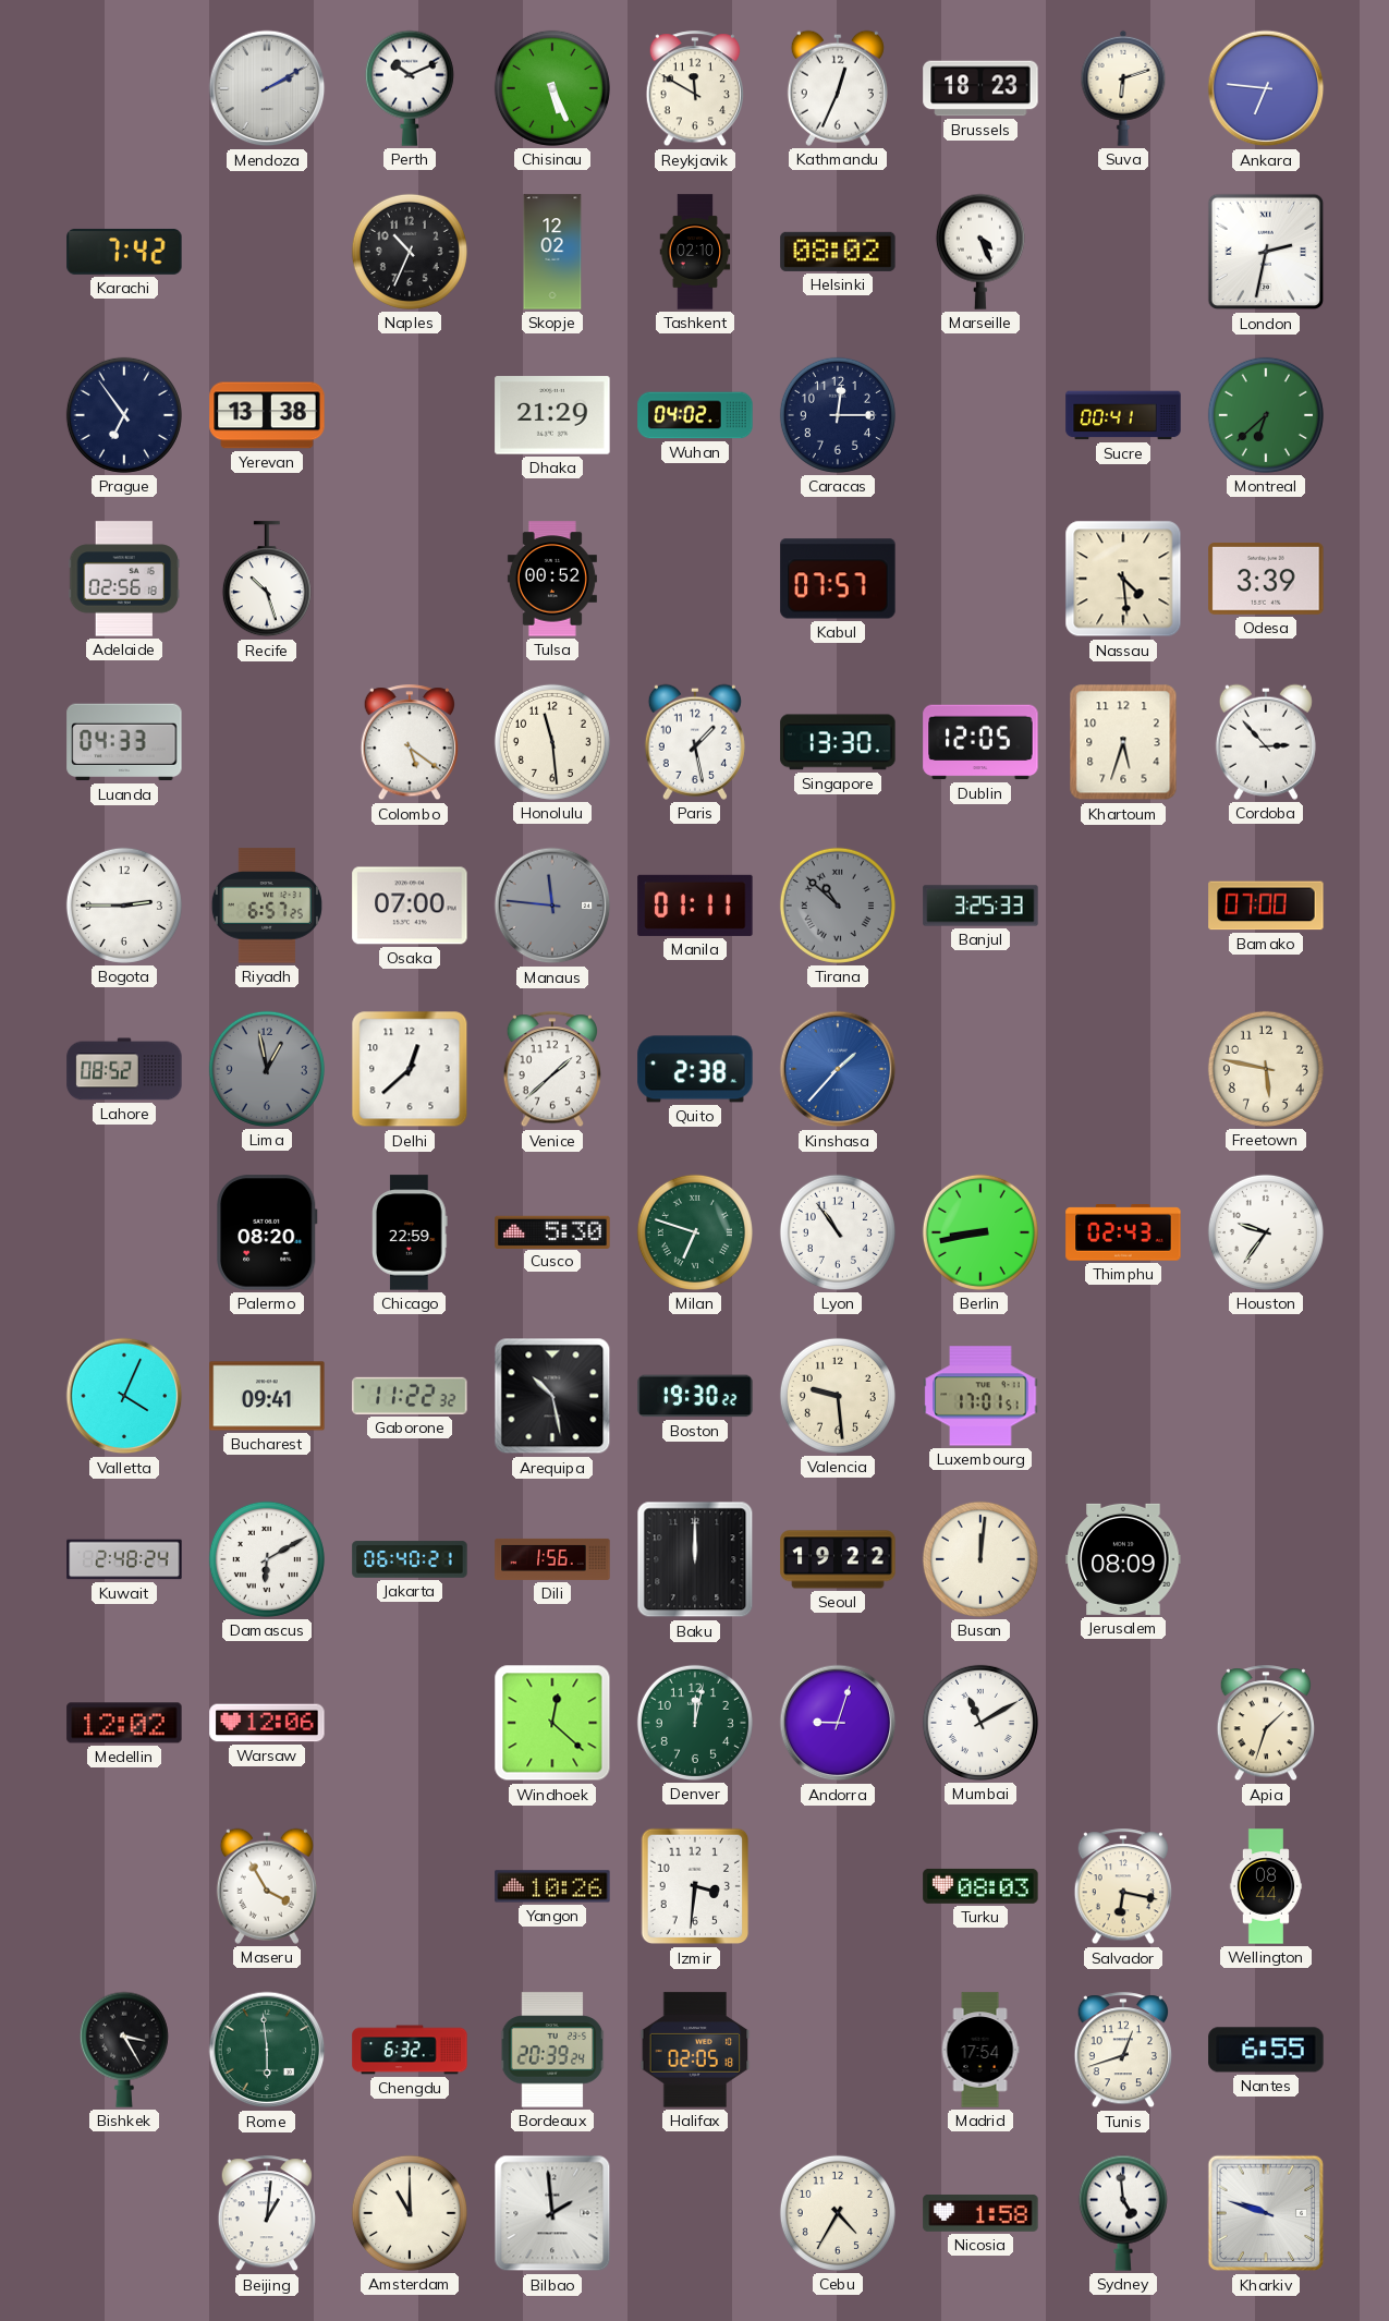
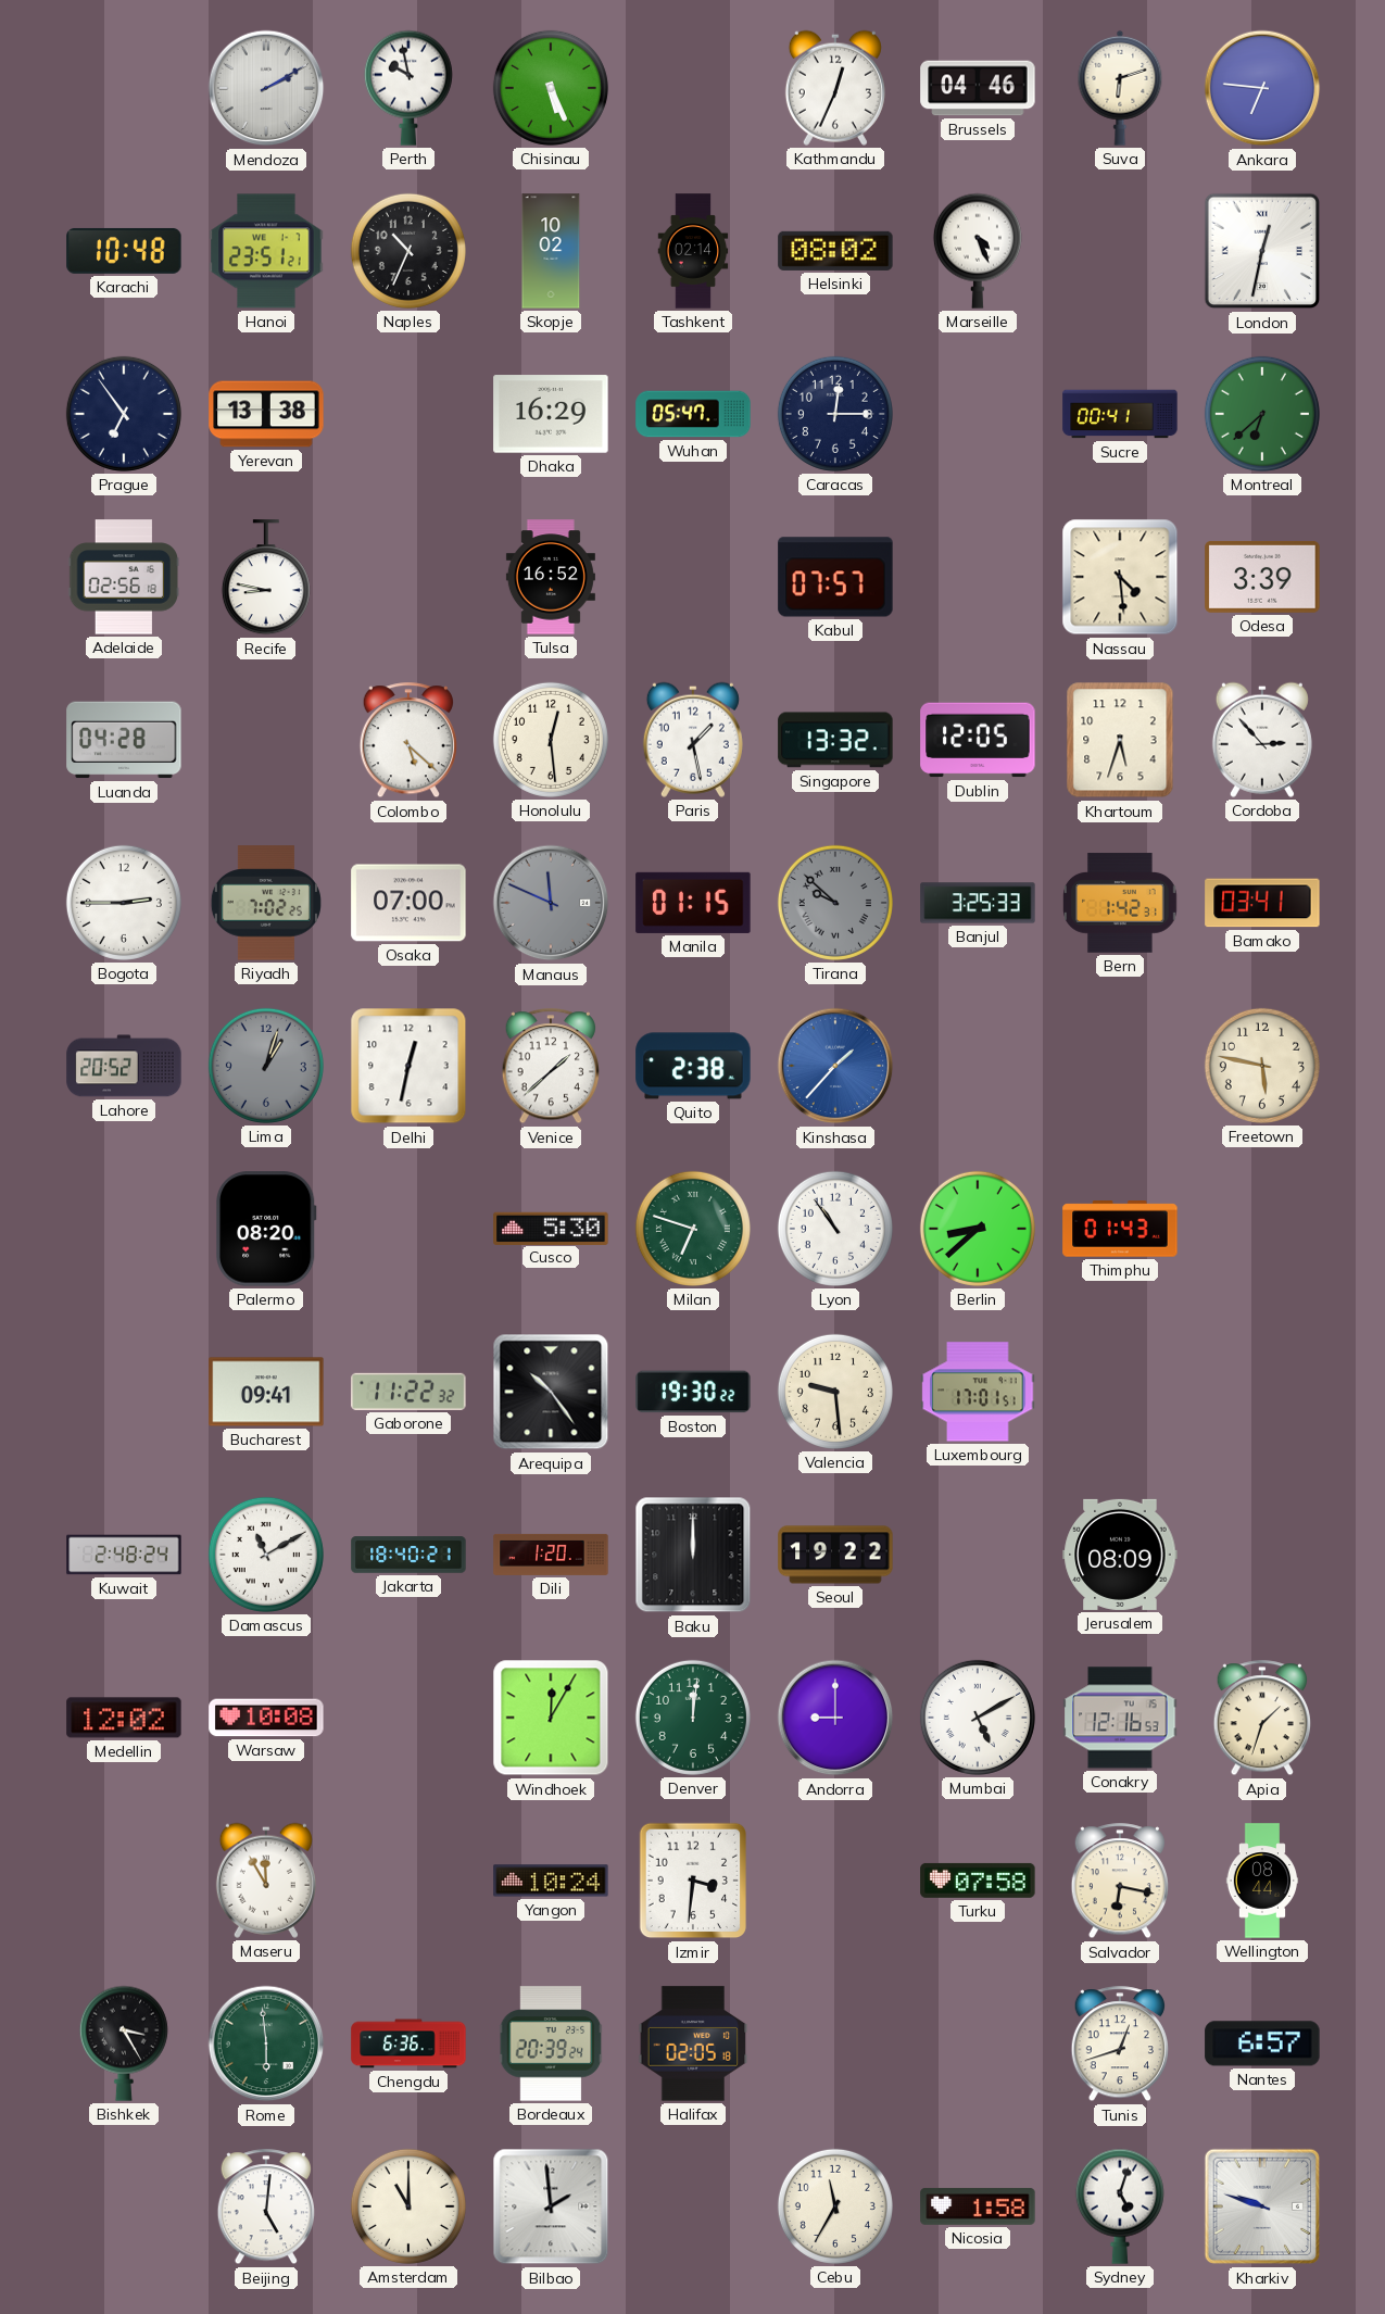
Perth: 10:11 -> 9:58
Reykjavik: 11:50 -> none
Brussels: 18:23 -> 04:46
Karachi: 7:42 -> 10:48
Hanoi: none -> 23:51
Skopje: 12:02 -> 10:02
Tashkent: 02:10 -> 02:14
London: 2:32 -> 12:32
Dhaka: 21:29 -> 16:29
Wuhan: 04:02 -> 05:47
Recife: 10:27 -> 8:47
Tulsa: 00:52 -> 16:52
Luanda: 04:33 -> 04:28
Colombo: 5:21 -> 5:22
Honolulu: 11:29 -> 12:29
Singapore: 13:30 -> 13:32
Riyadh: 6:57 -> 7:02
Manaus: 11:46 -> 11:49
Manila: 01:11 -> 01:15
Tirana: 10:52 -> 9:52
Bern: none -> 1:42
Bamako: 07:00 -> 03:41
Lahore: 08:52 -> 20:52
Lima: 12:58 -> 1:03
Delhi: 12:38 -> 12:32
Chicago: 22:59 -> none
Berlin: 8:43 -> 8:38
Thimphu: 02:43 -> 01:43
Houston: 9:36 -> none
Valletta: 4:04 -> none
Arequipa: 10:28 -> 10:24
Damascus: 6:10 -> 11:10
Jakarta: 06:40 -> 18:40
Dili: 1:56 -> 1:20
Busan: 12:01 -> none
Warsaw: 12:06 -> 10:08
Windhoek: 12:22 -> 12:05
Denver: 12:02 -> 12:01
Andorra: 9:03 -> 9:00
Mumbai: 11:10 -> 5:10
Conakry: none -> 12:16
Maseru: 3:55 -> 11:55
Yangon: 10:26 -> 10:24
Turku: 08:03 -> 07:58
Chengdu: 6:32 -> 6:36
Madrid: 17:54 -> none
Nantes: 6:55 -> 6:57
Beijing: 1:01 -> 5:01
Cebu: 4:35 -> 11:35
Sydney: 4:59 -> 5:03
